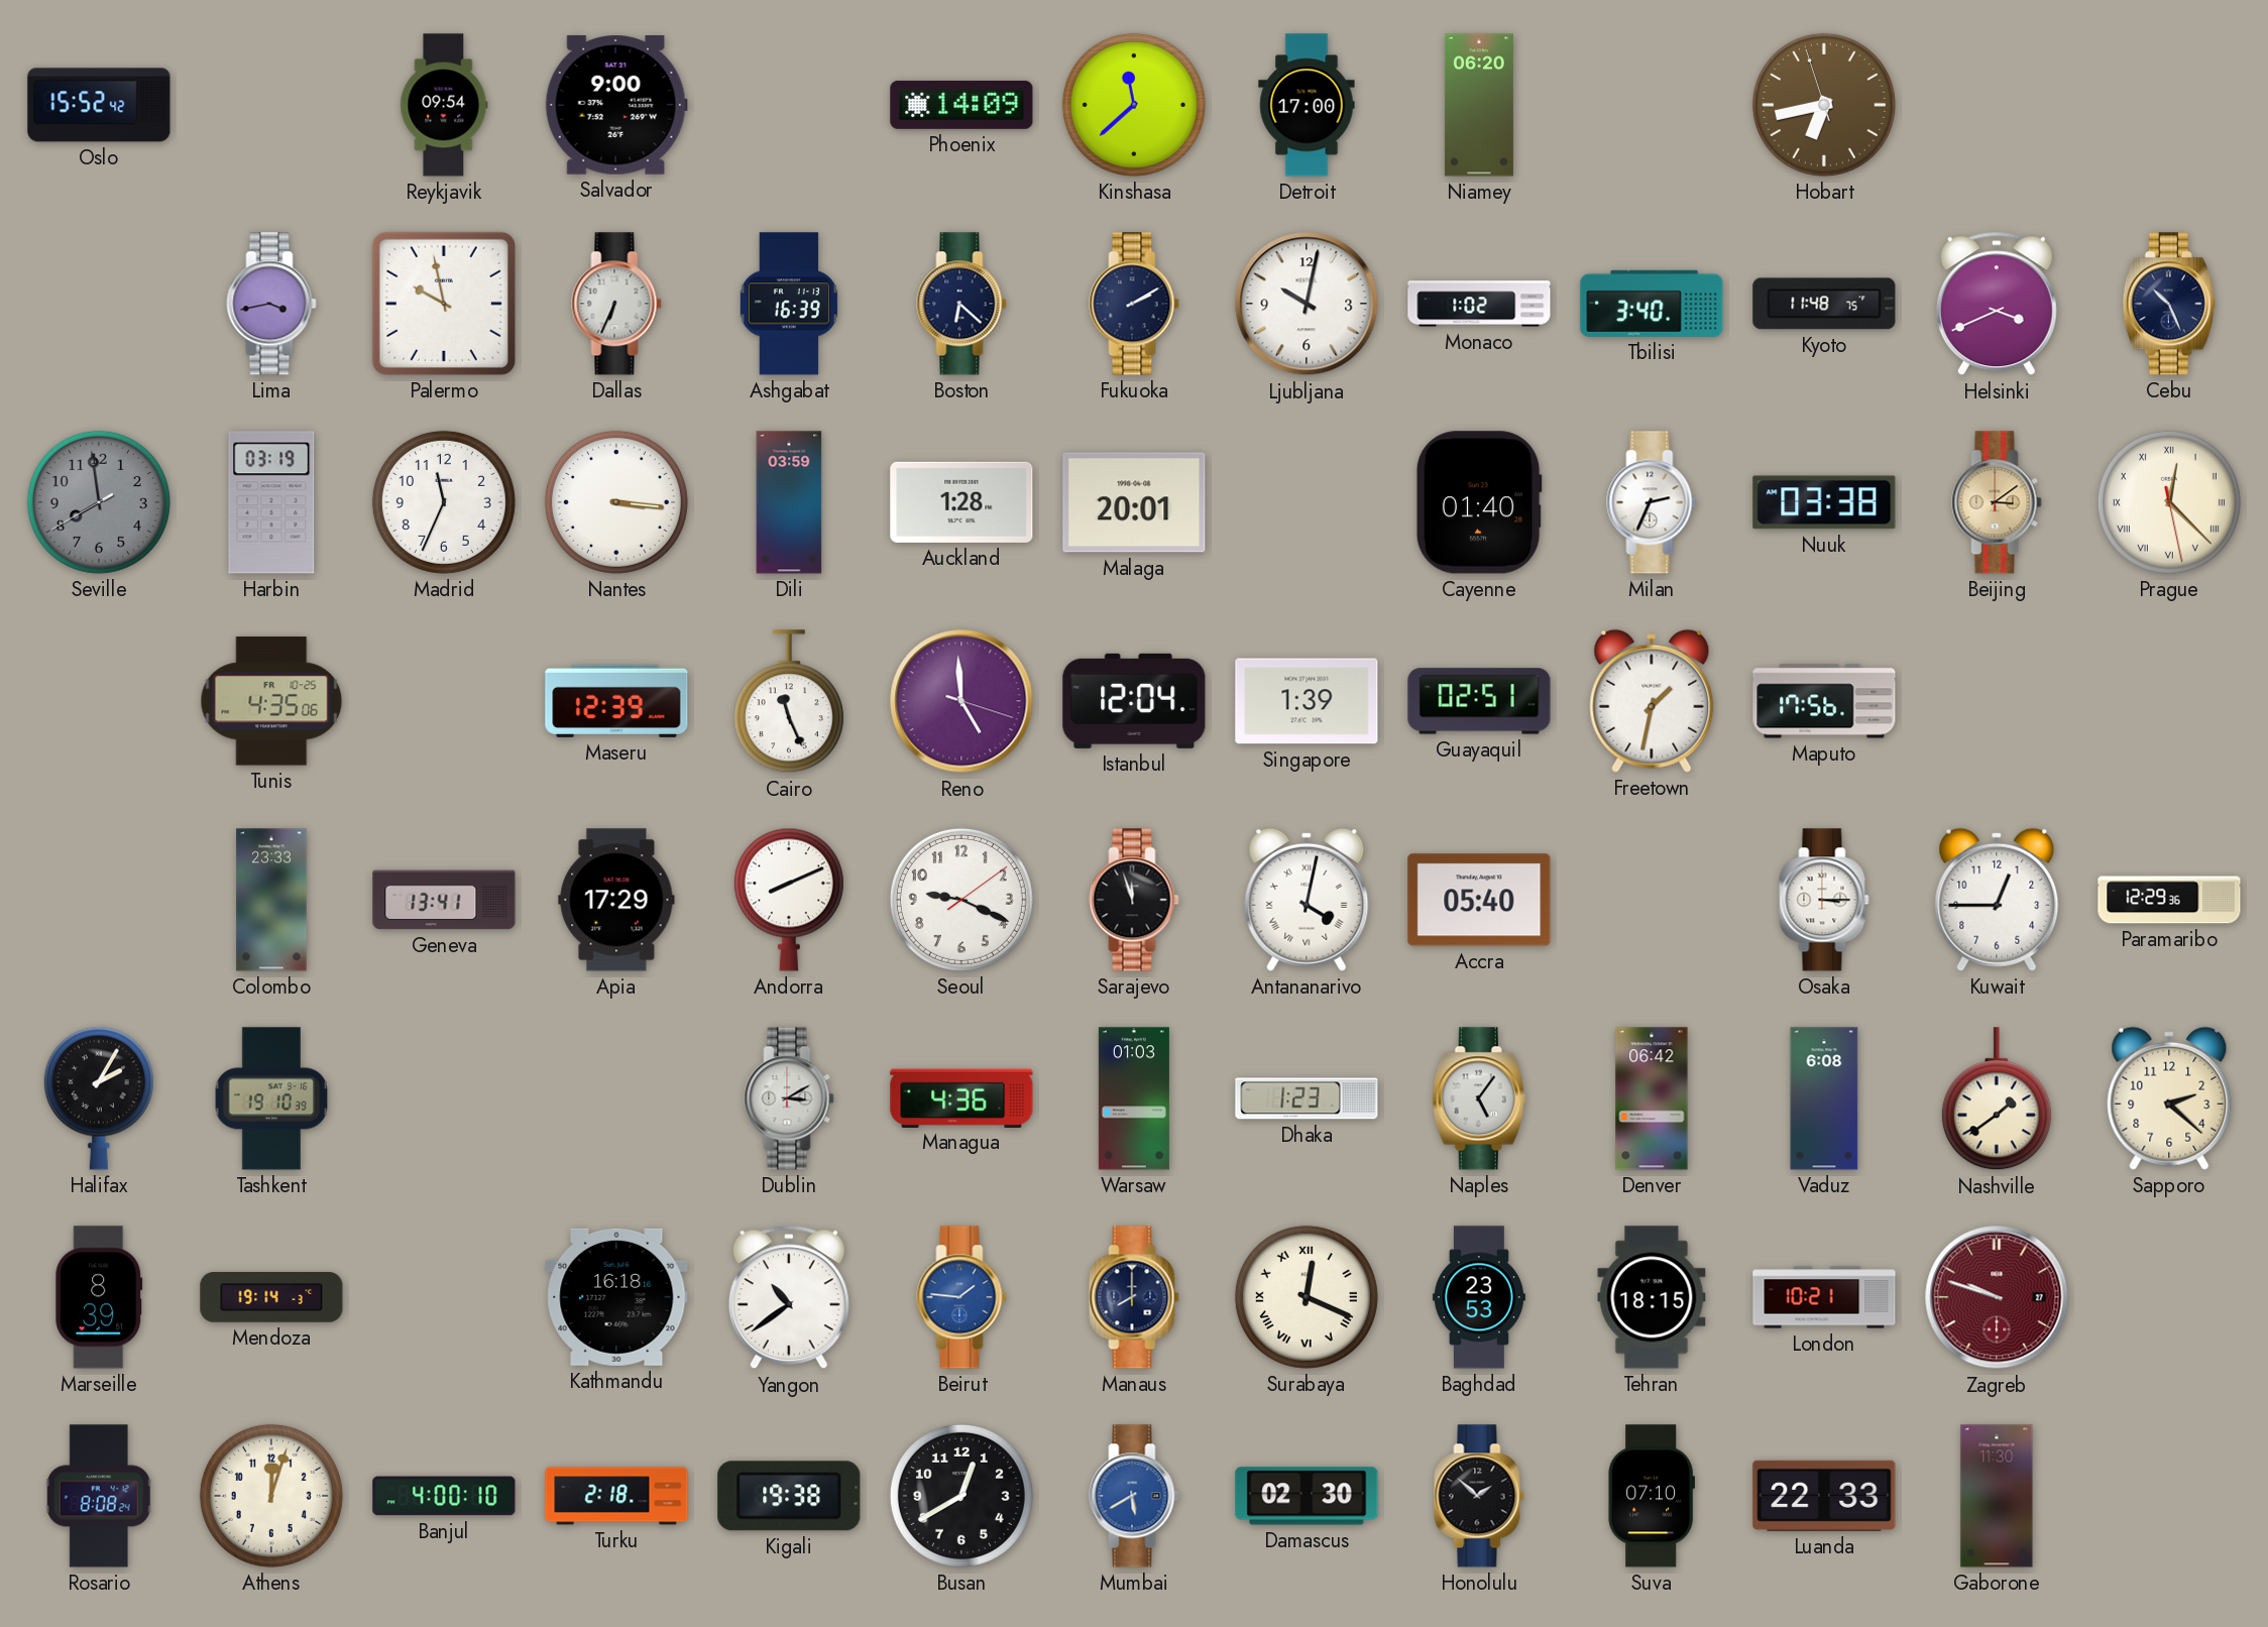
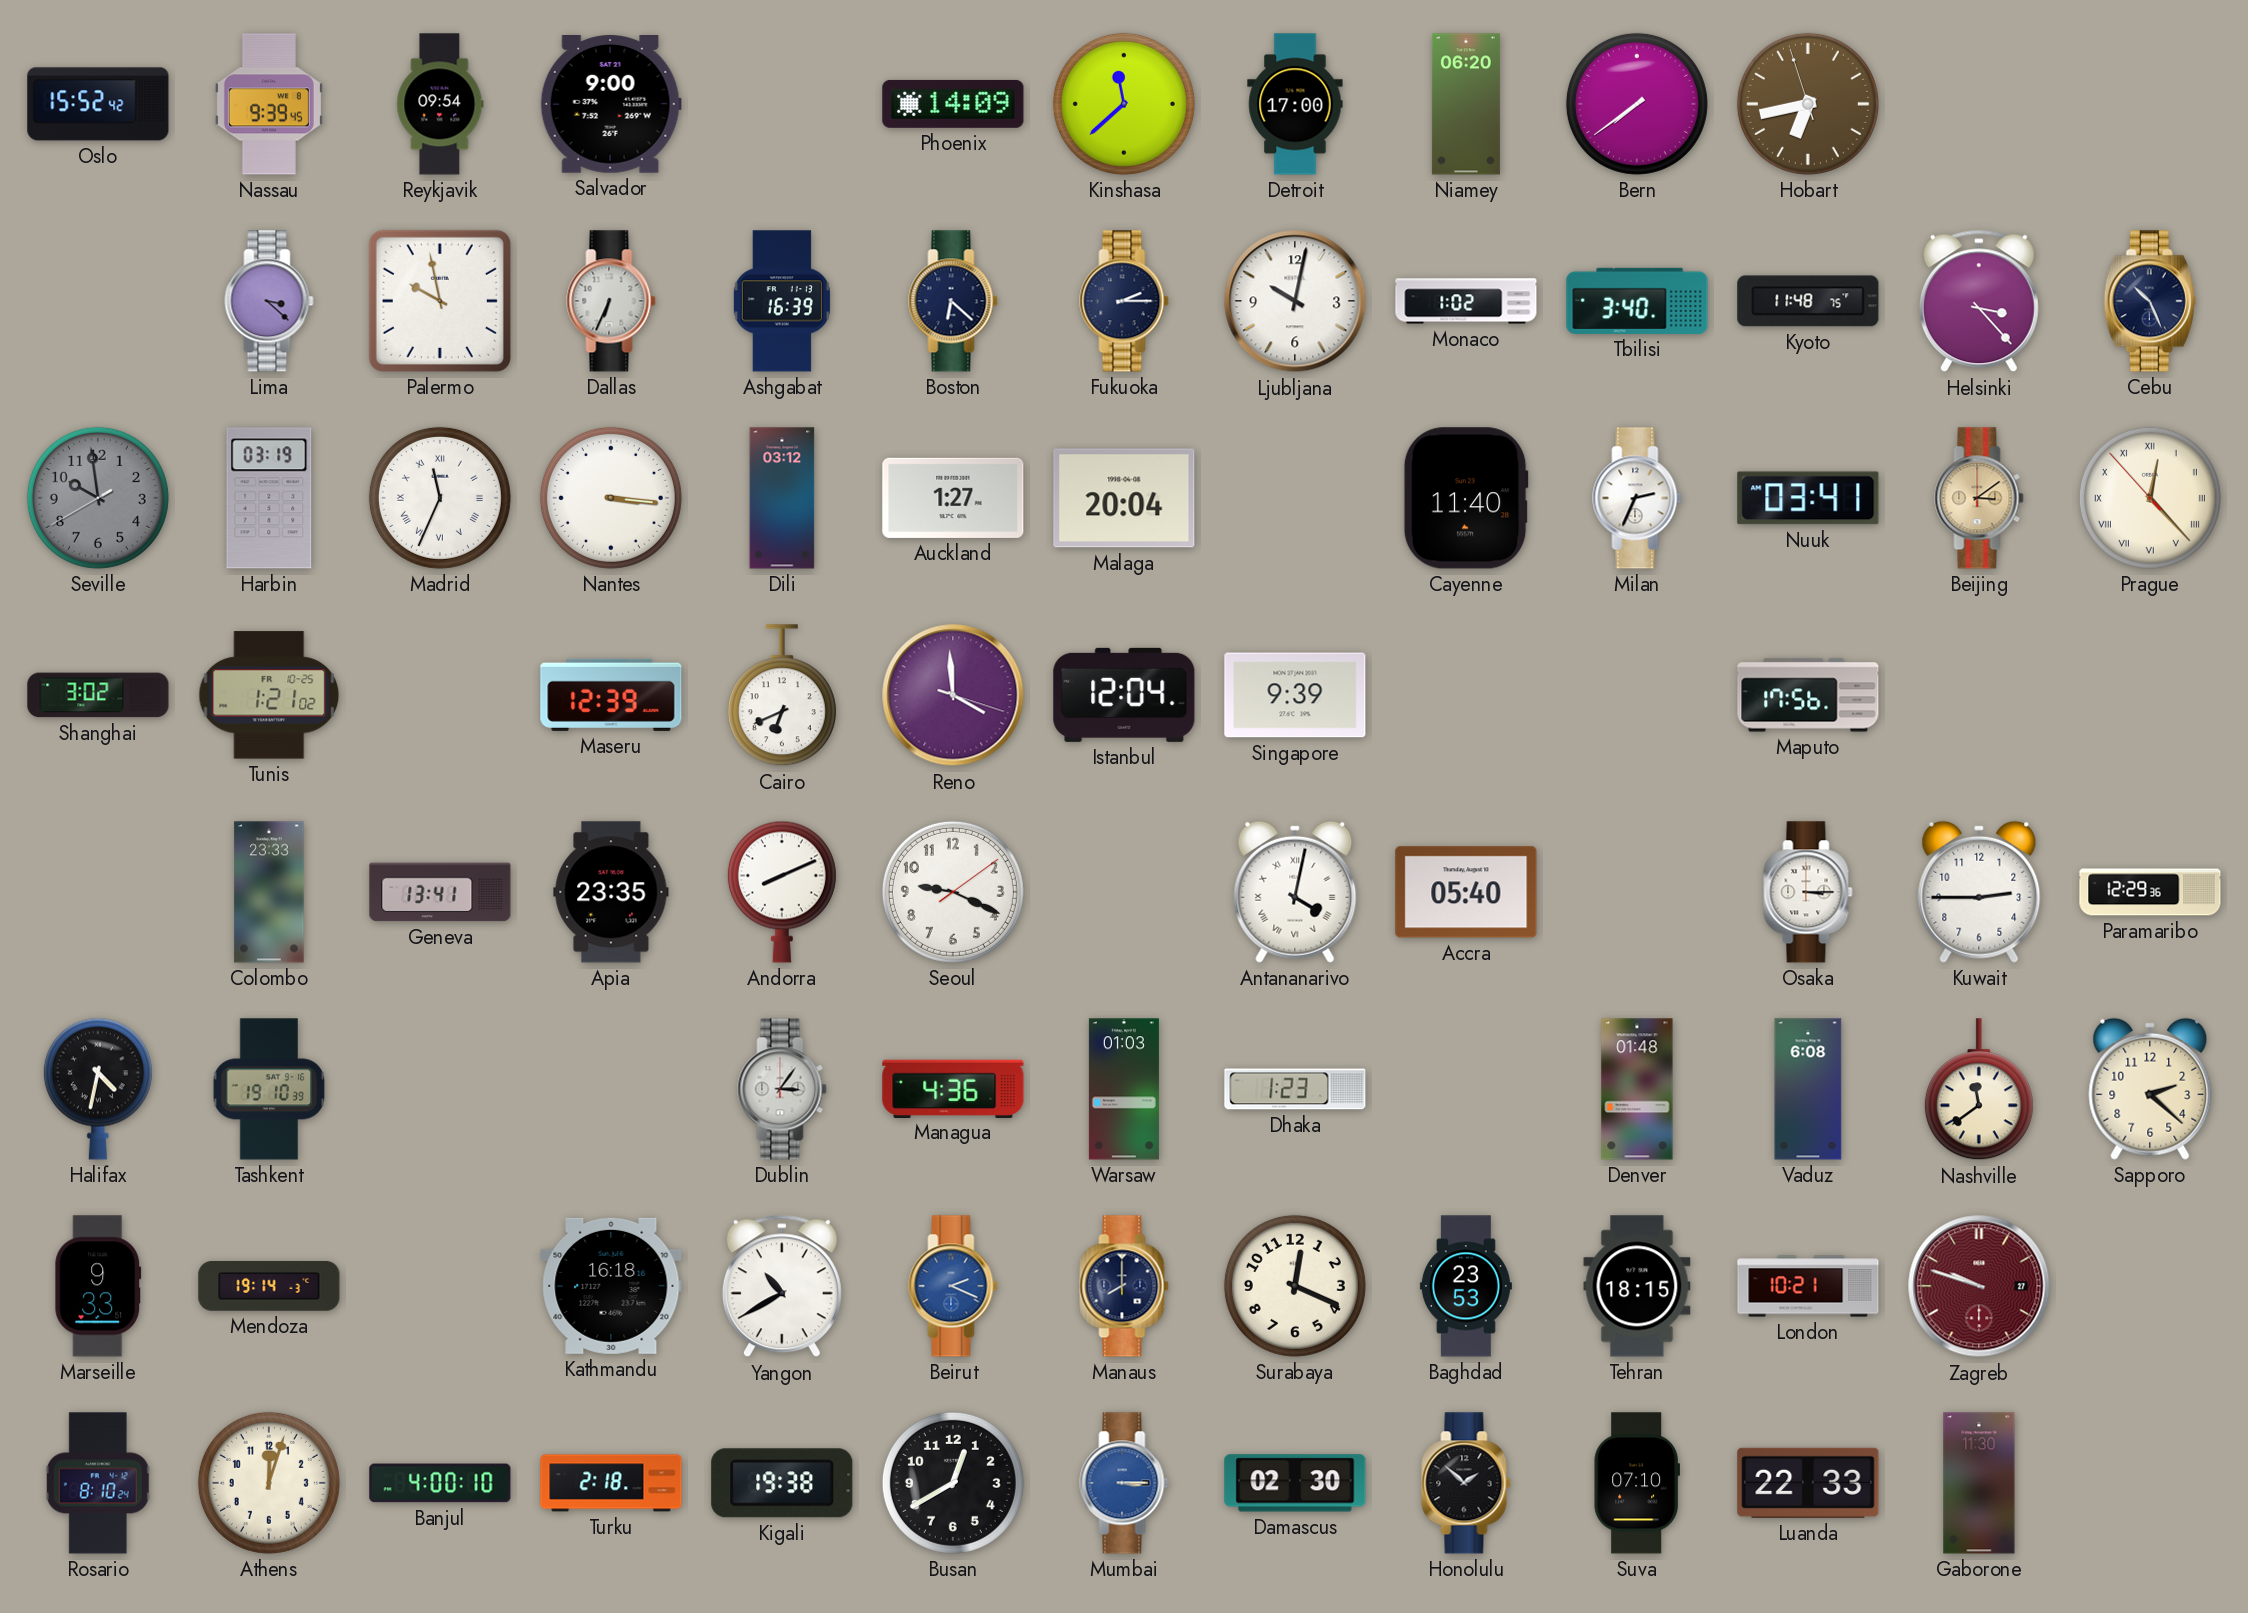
Nassau: none -> 9:39
Bern: none -> 7:39
Lima: 3:43 -> 3:22
Fukuoka: 2:10 -> 2:15
Helsinki: 3:41 -> 3:23
Seville: 7:58 -> 9:58
Madrid numerals: Arabic -> Roman
Dili: 03:59 -> 03:12
Auckland: 1:28 -> 1:27
Malaga: 20:01 -> 20:04
Cayenne: 01:40 -> 11:40
Nuuk: 03:38 -> 03:41
Prague: 12:22:28 -> 12:22:53
Shanghai: none -> 3:02
Tunis: 4:35 -> 1:21
Cairo: 11:26 -> 6:41
Reno: 4:59 -> 3:59
Singapore: 1:39 -> 9:39
Guayaquil: 02:51 -> none
Freetown: 1:32 -> none
Apia: 17:29 -> 23:35
Sarajevo: 11:57 -> none
Kuwait: 12:45 -> 2:45
Halifax: 2:05 -> 4:32
Dublin: 3:10 -> 3:06
Naples: 5:06 -> none
Denver: 06:42 -> 01:48
Nashville: 1:39 -> 11:39
Marseille: 8:39 -> 9:33
Yangon: 10:39 -> 10:40
Beirut: 1:46 -> 2:19
Surabaya numerals: Roman -> Arabic
Rosario: 8:08 -> 8:10
Mumbai: 5:40 -> 3:15
